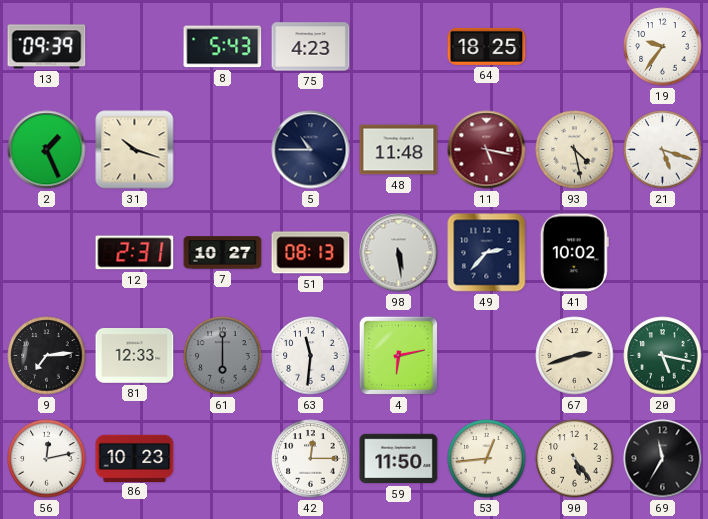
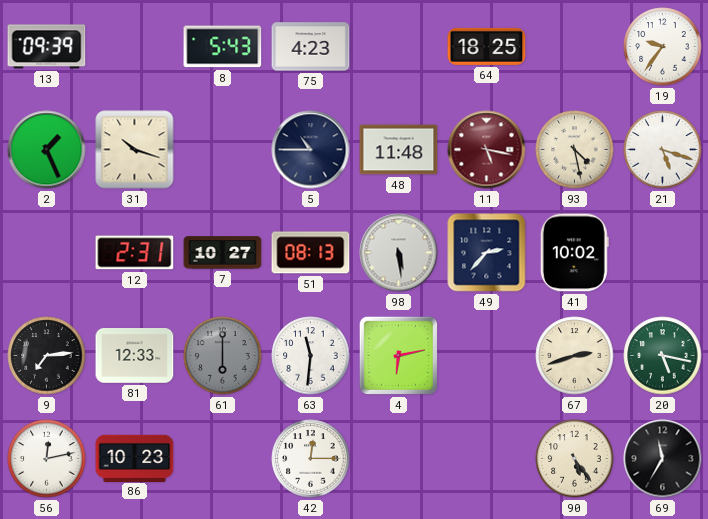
59: 11:50 -> none
53: 12:44 -> none
